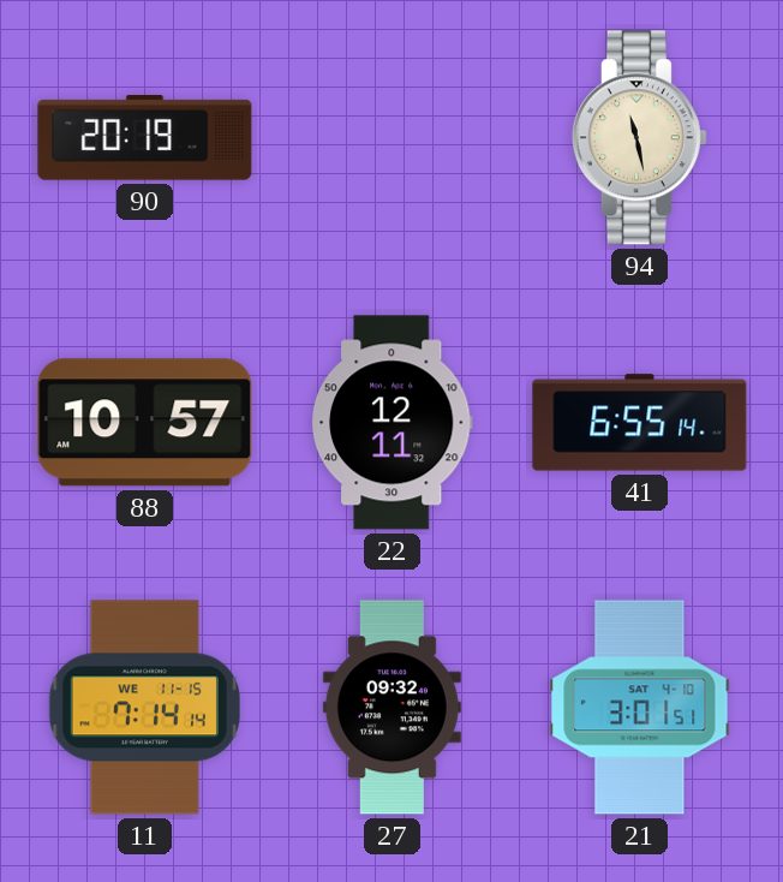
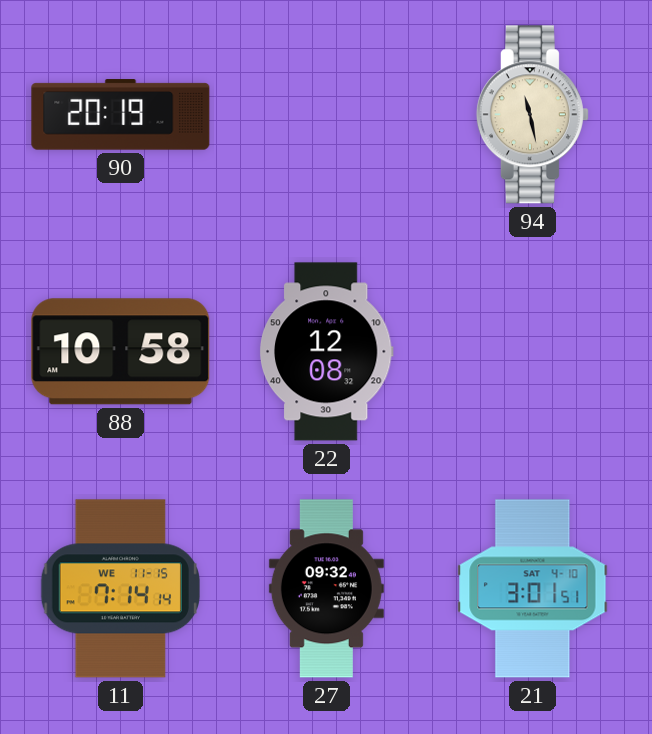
88: 10:57 -> 10:58
22: 12:11 -> 12:08
41: 6:55 -> none
